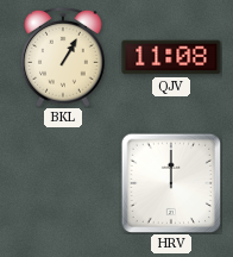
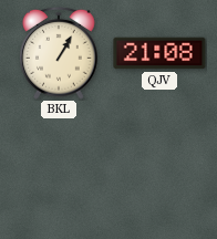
QJV: 11:08 -> 21:08
HRV: 12:00 -> none
